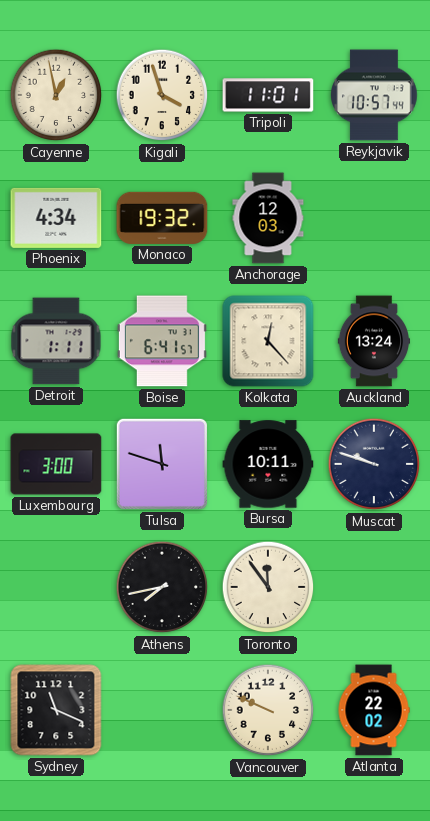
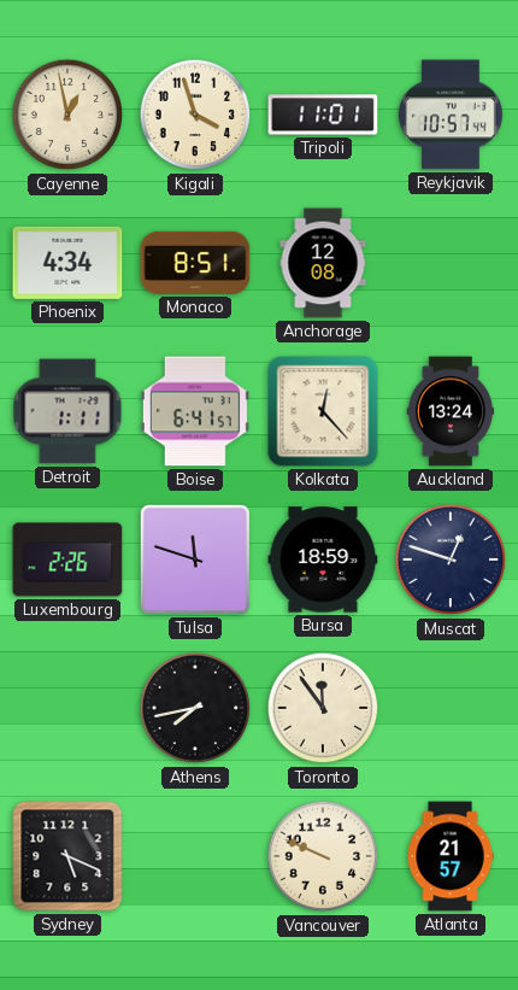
Monaco: 19:32 -> 8:51
Anchorage: 12:03 -> 12:08
Luxembourg: 3:00 -> 2:26
Bursa: 10:11 -> 18:59
Muscat: 9:48 -> 12:48
Sydney: 11:19 -> 5:19
Atlanta: 22:02 -> 21:57
